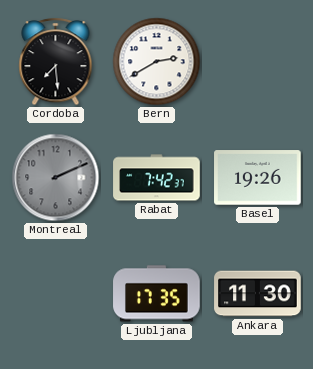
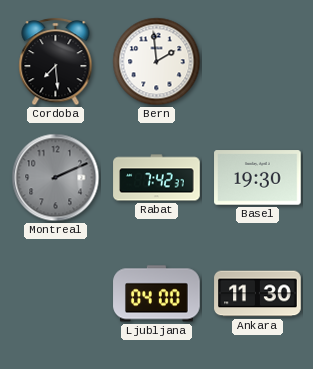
Bern: 2:40 -> 1:59
Basel: 19:26 -> 19:30
Ljubljana: 17:35 -> 04:00
